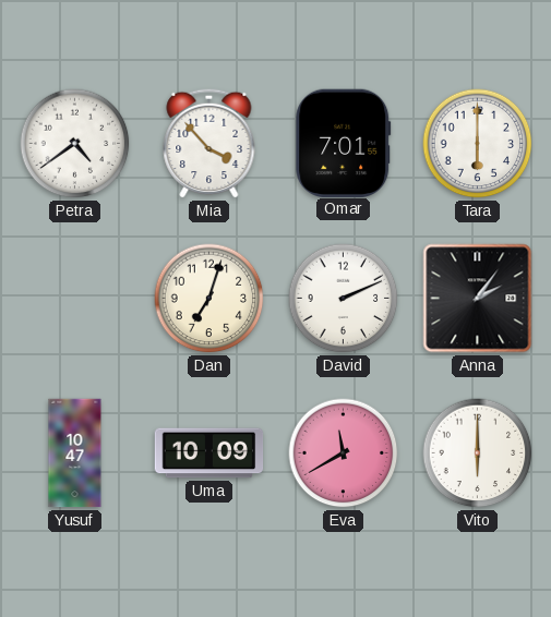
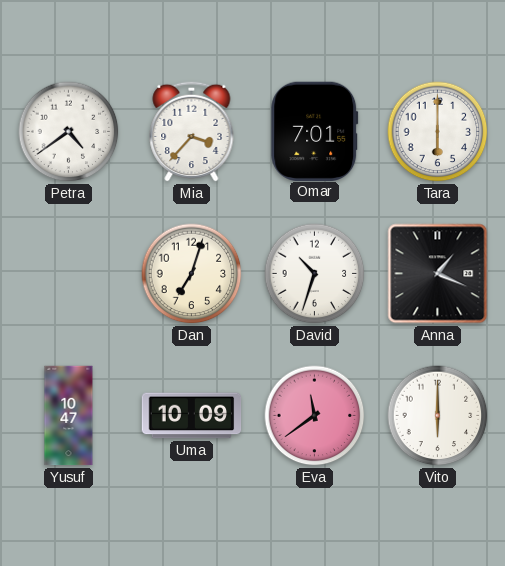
Mia: 3:53 -> 3:37
David: 2:11 -> 10:33
Anna: 2:06 -> 1:19
Eva: 11:40 -> 11:39
